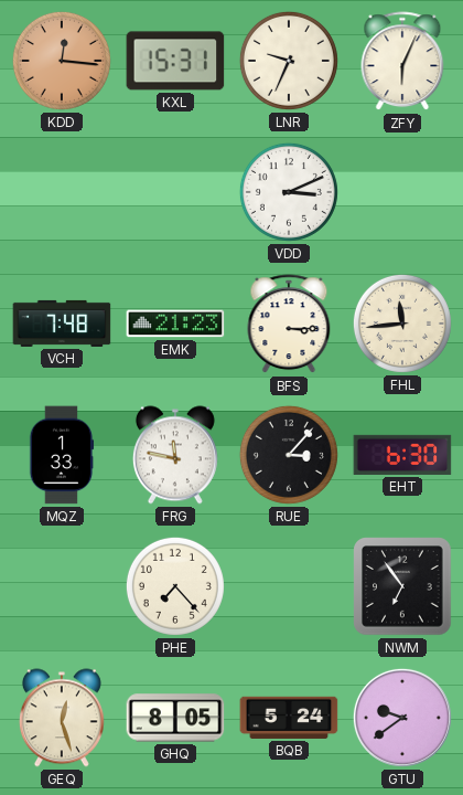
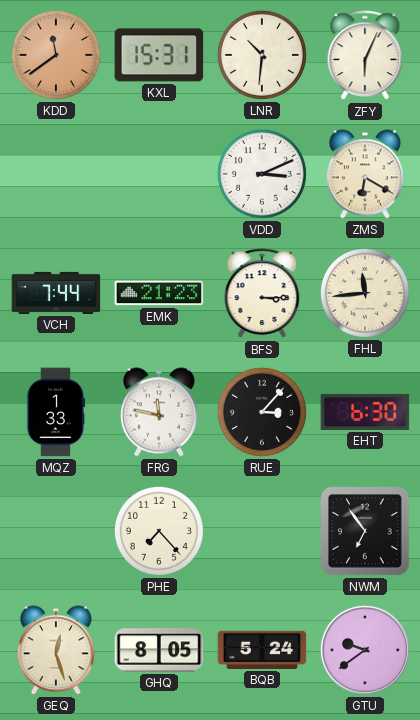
KDD: 12:16 -> 11:39
LNR: 9:34 -> 10:31
ZMS: none -> 6:20
VCH: 7:48 -> 7:44
